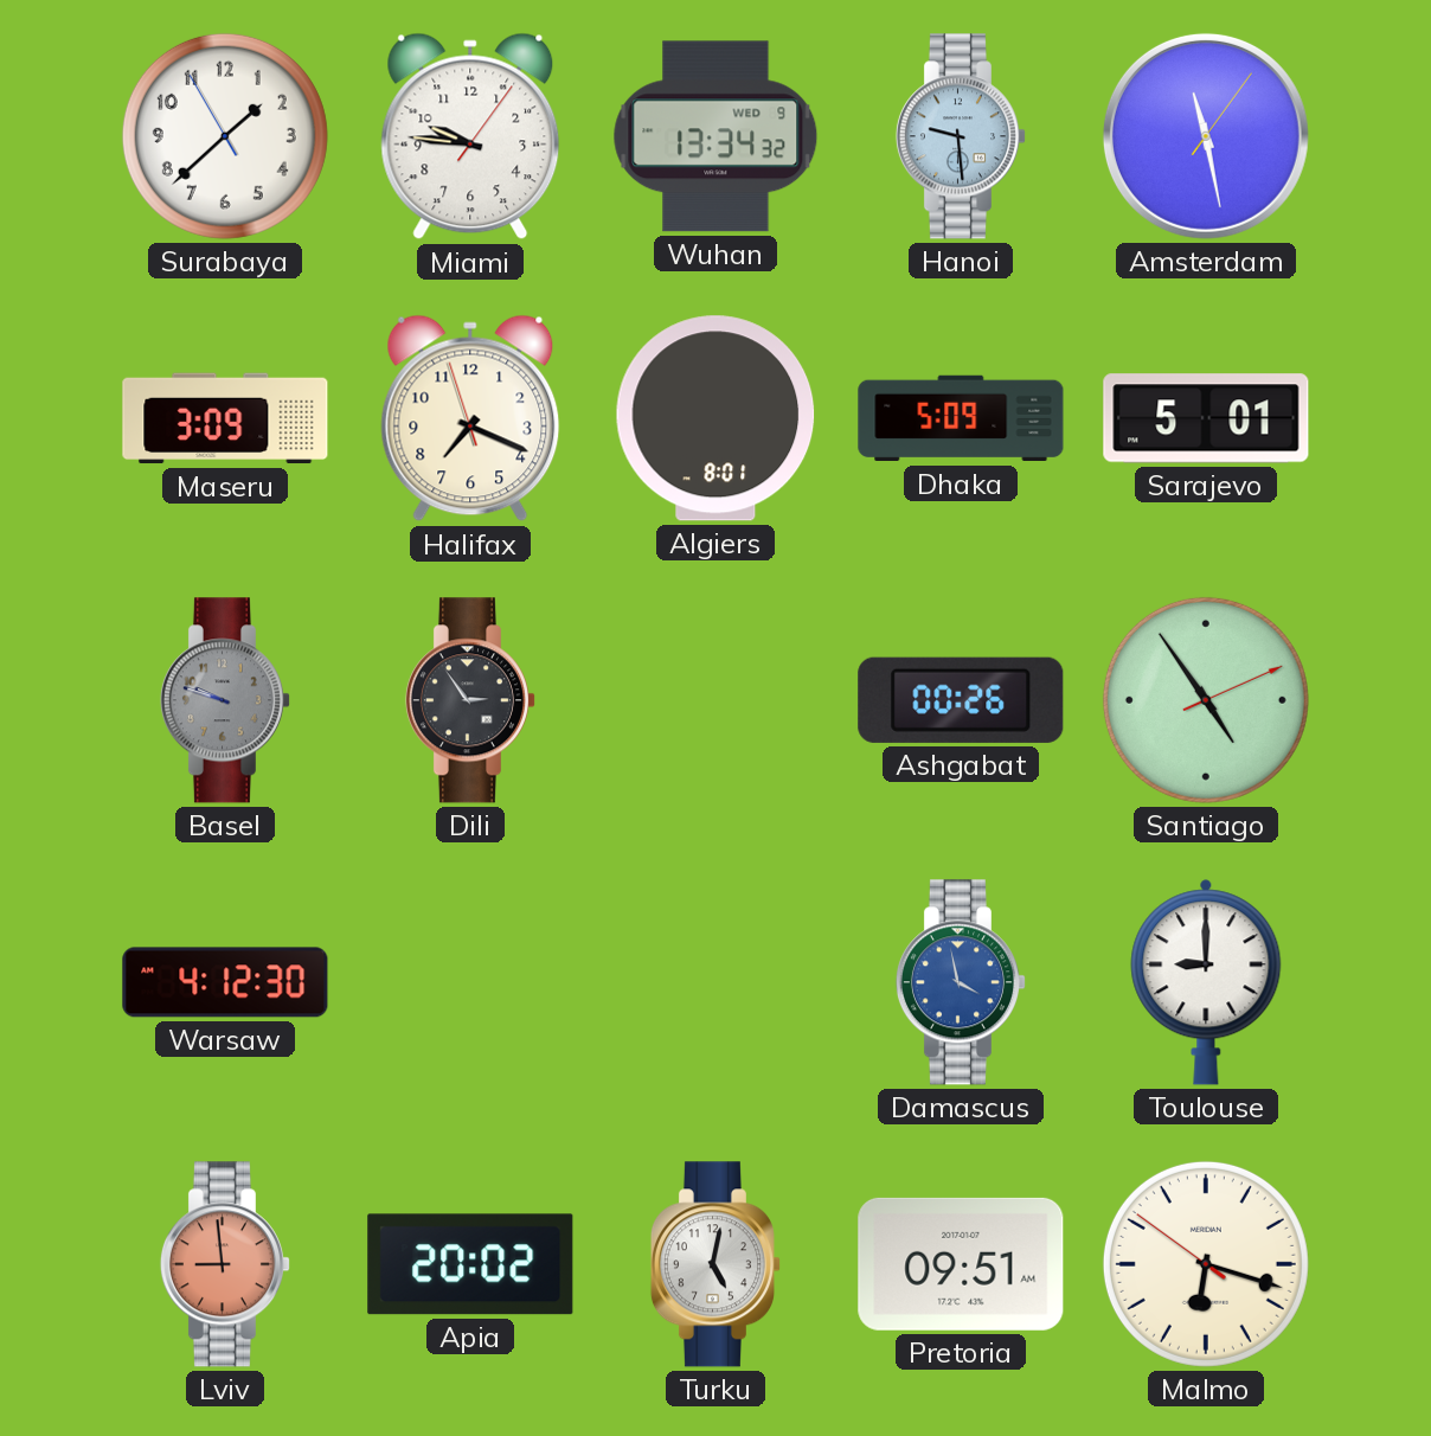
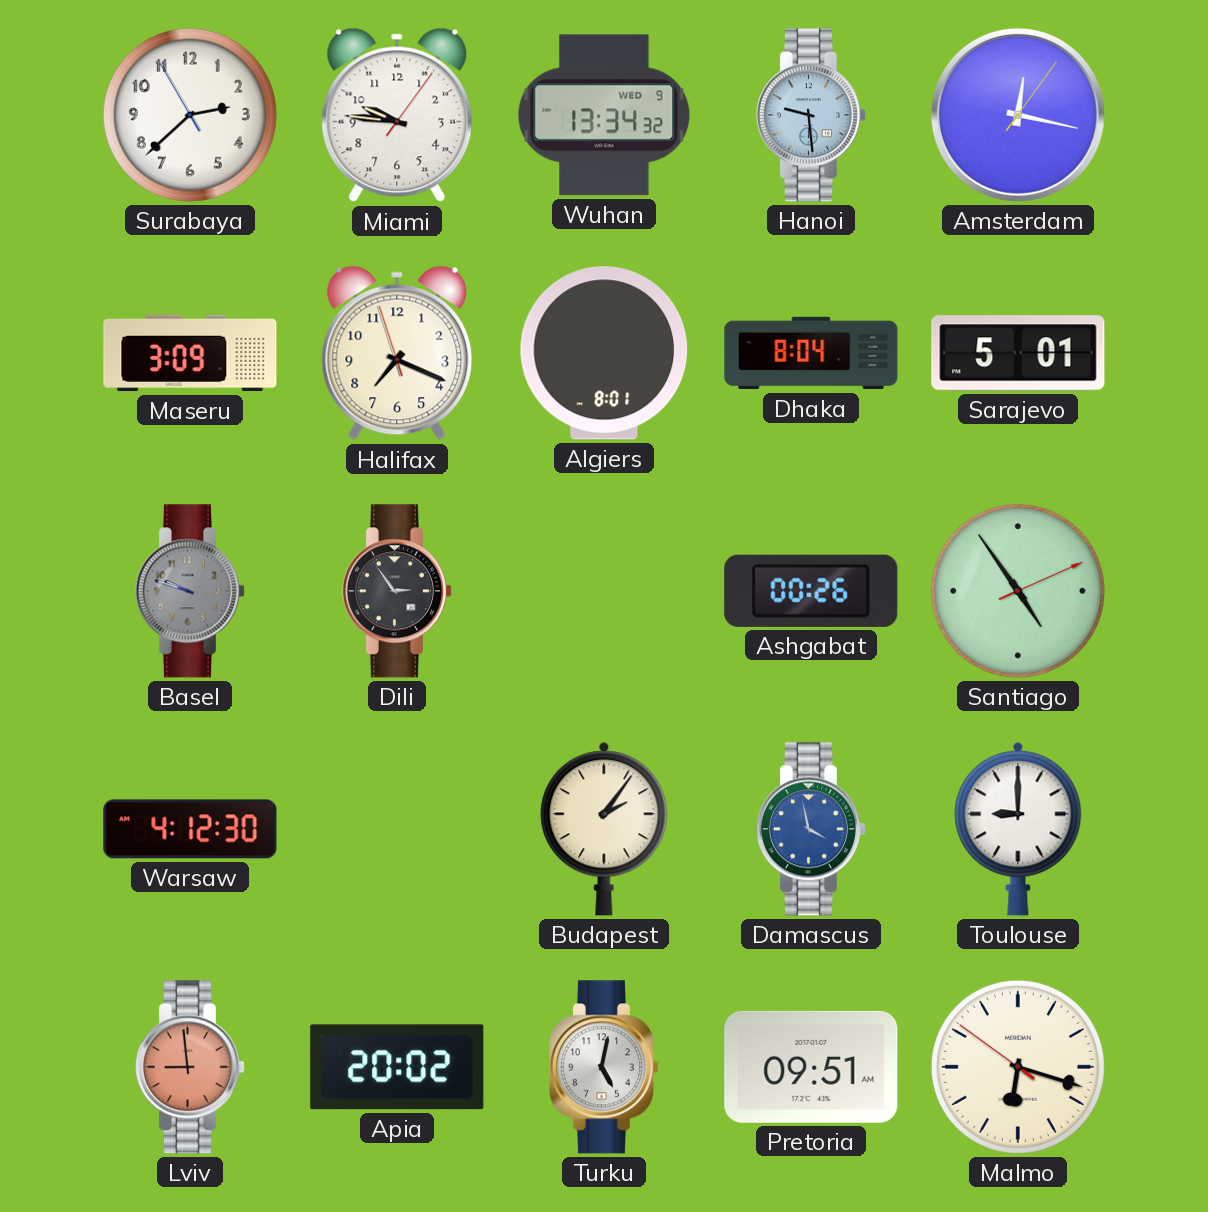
Surabaya: 1:37 -> 2:37
Amsterdam: 11:28 -> 12:17
Dhaka: 5:09 -> 8:04
Budapest: none -> 2:06
